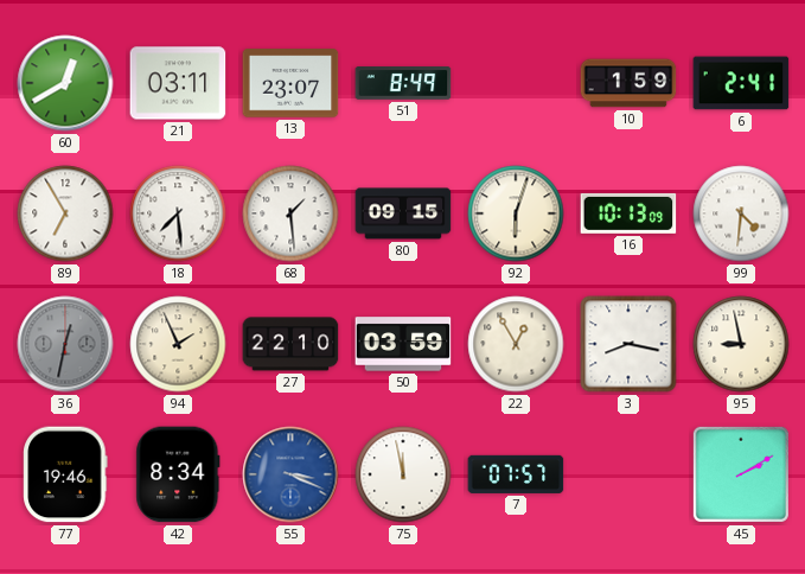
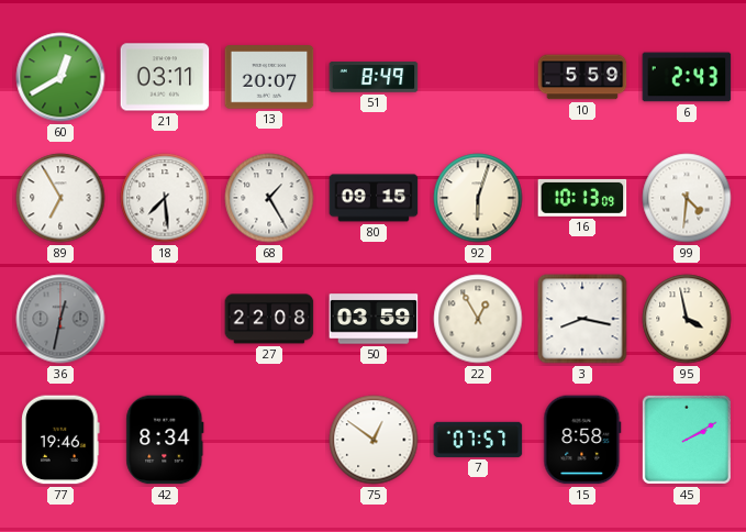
13: 23:07 -> 20:07
10: 1:59 -> 5:59
6: 2:41 -> 2:43
68: 1:29 -> 1:25
94: 1:56 -> none
27: 22:10 -> 22:08
95: 8:58 -> 3:58
55: 3:19 -> none
75: 11:58 -> 12:51
15: none -> 8:58
